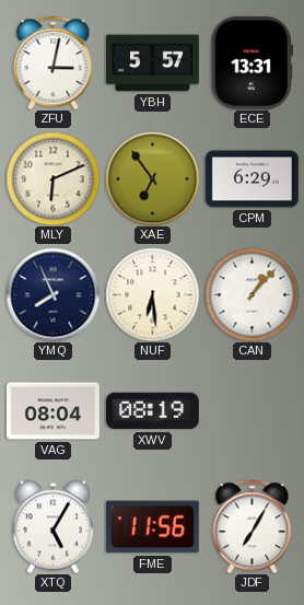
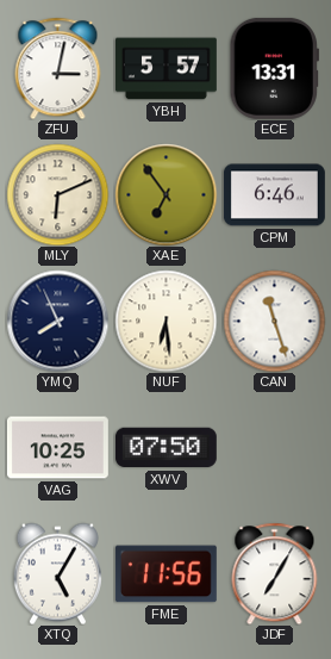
CPM: 6:29 -> 6:46
CAN: 1:07 -> 11:27
VAG: 08:04 -> 10:25
XWV: 08:19 -> 07:50
